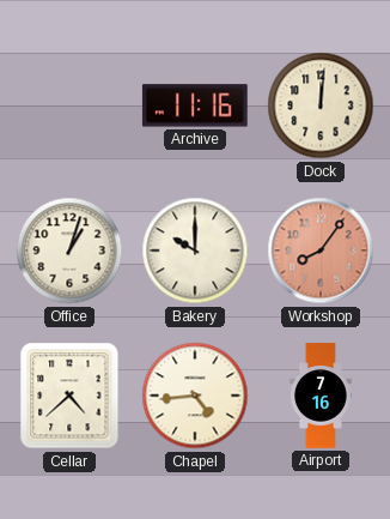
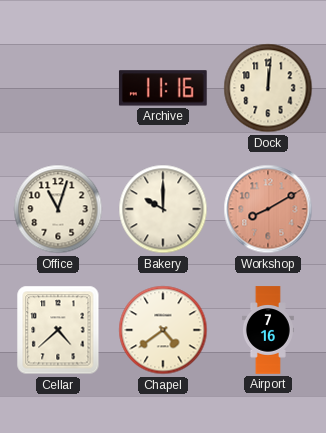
Office: 1:03 -> 11:03
Workshop: 8:06 -> 8:10
Chapel: 4:44 -> 4:39
